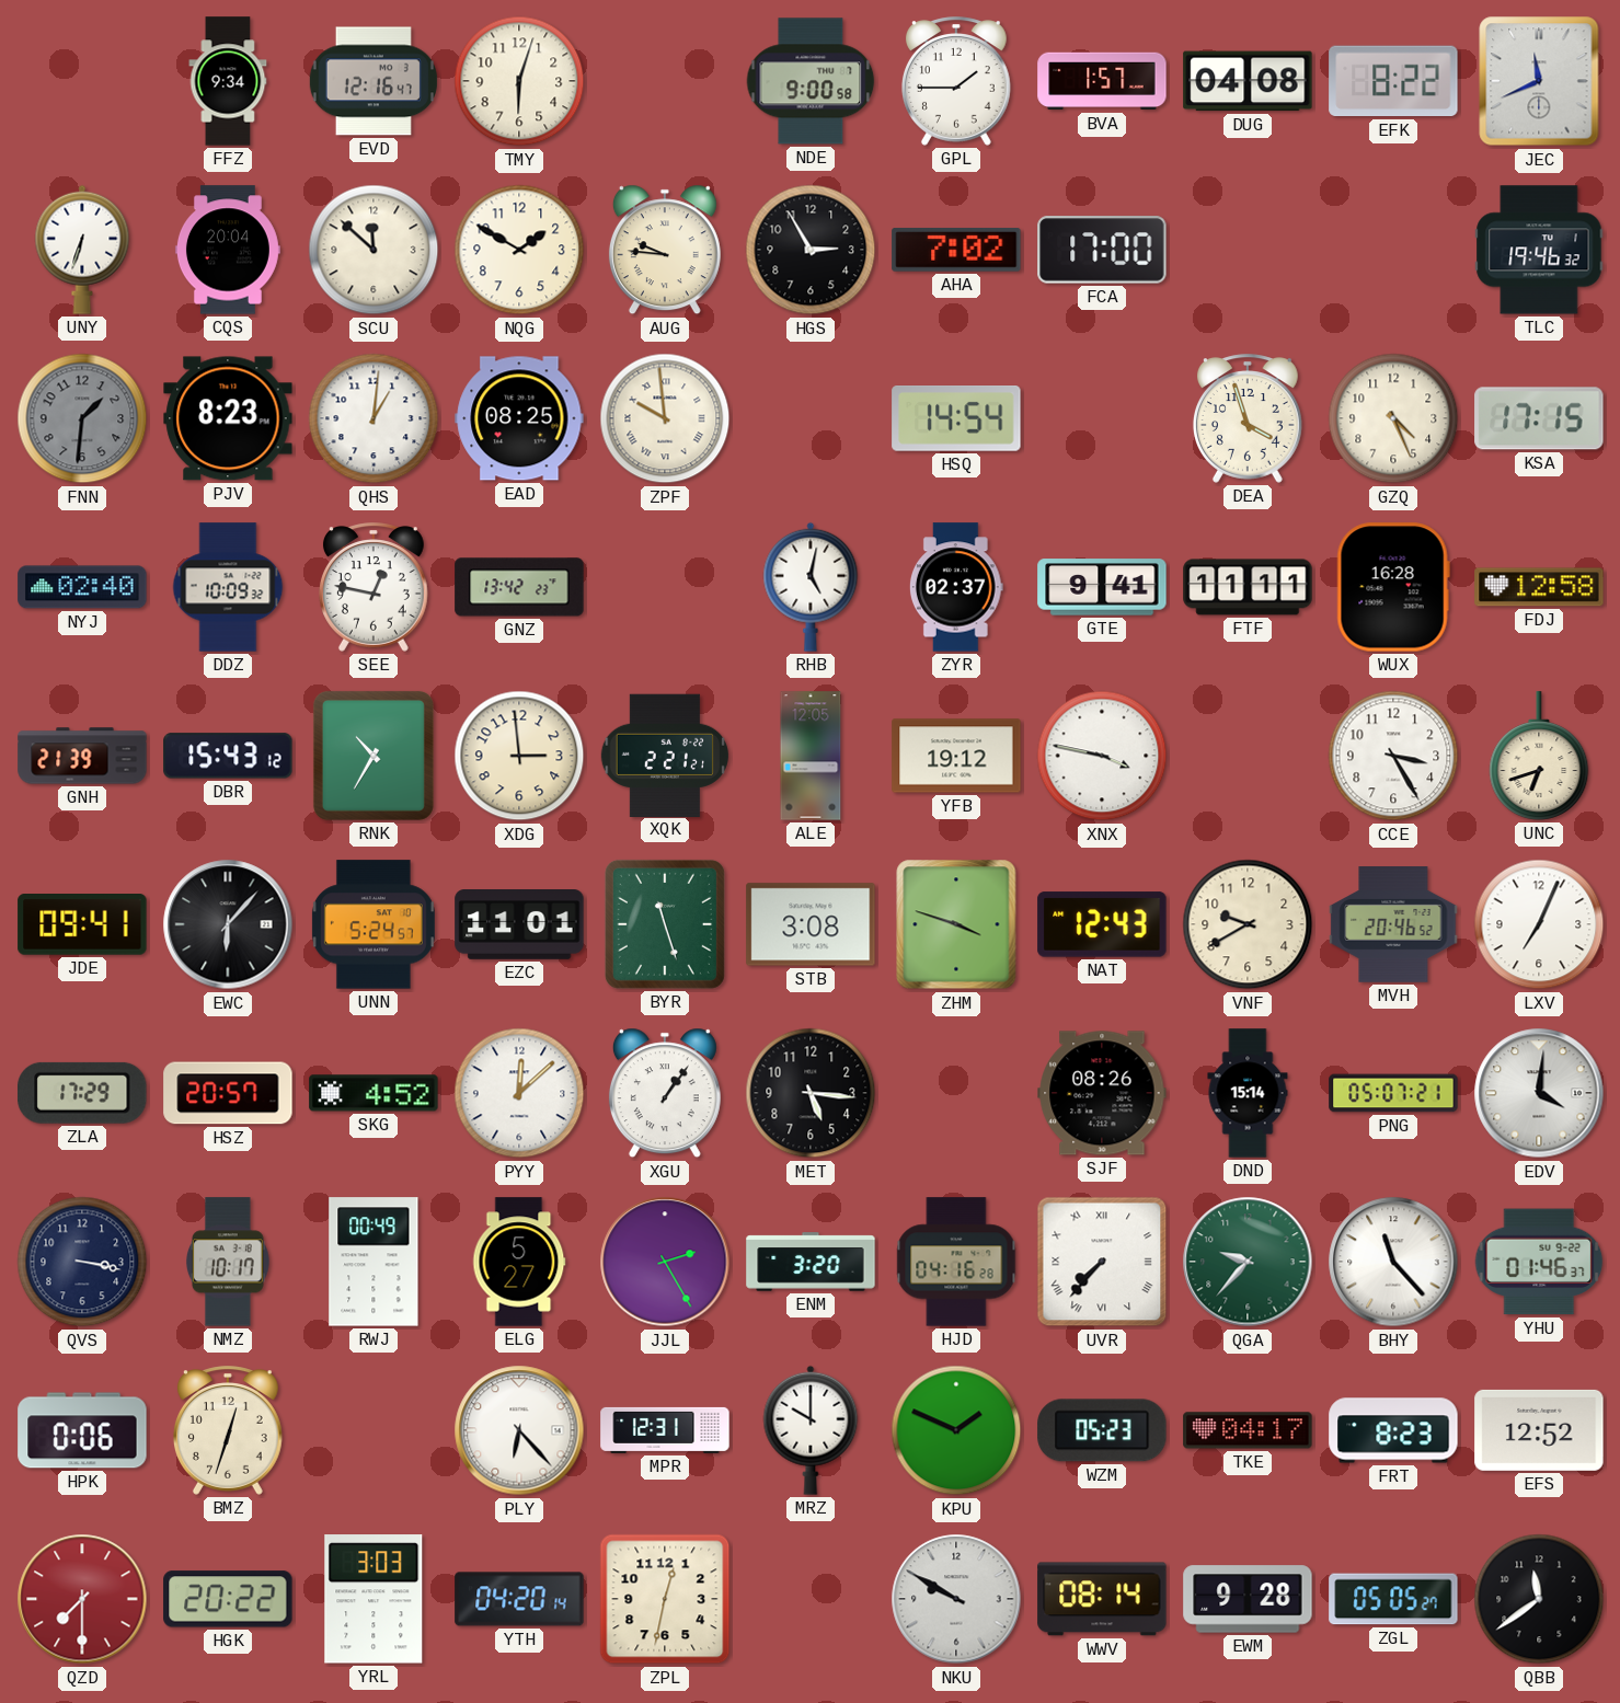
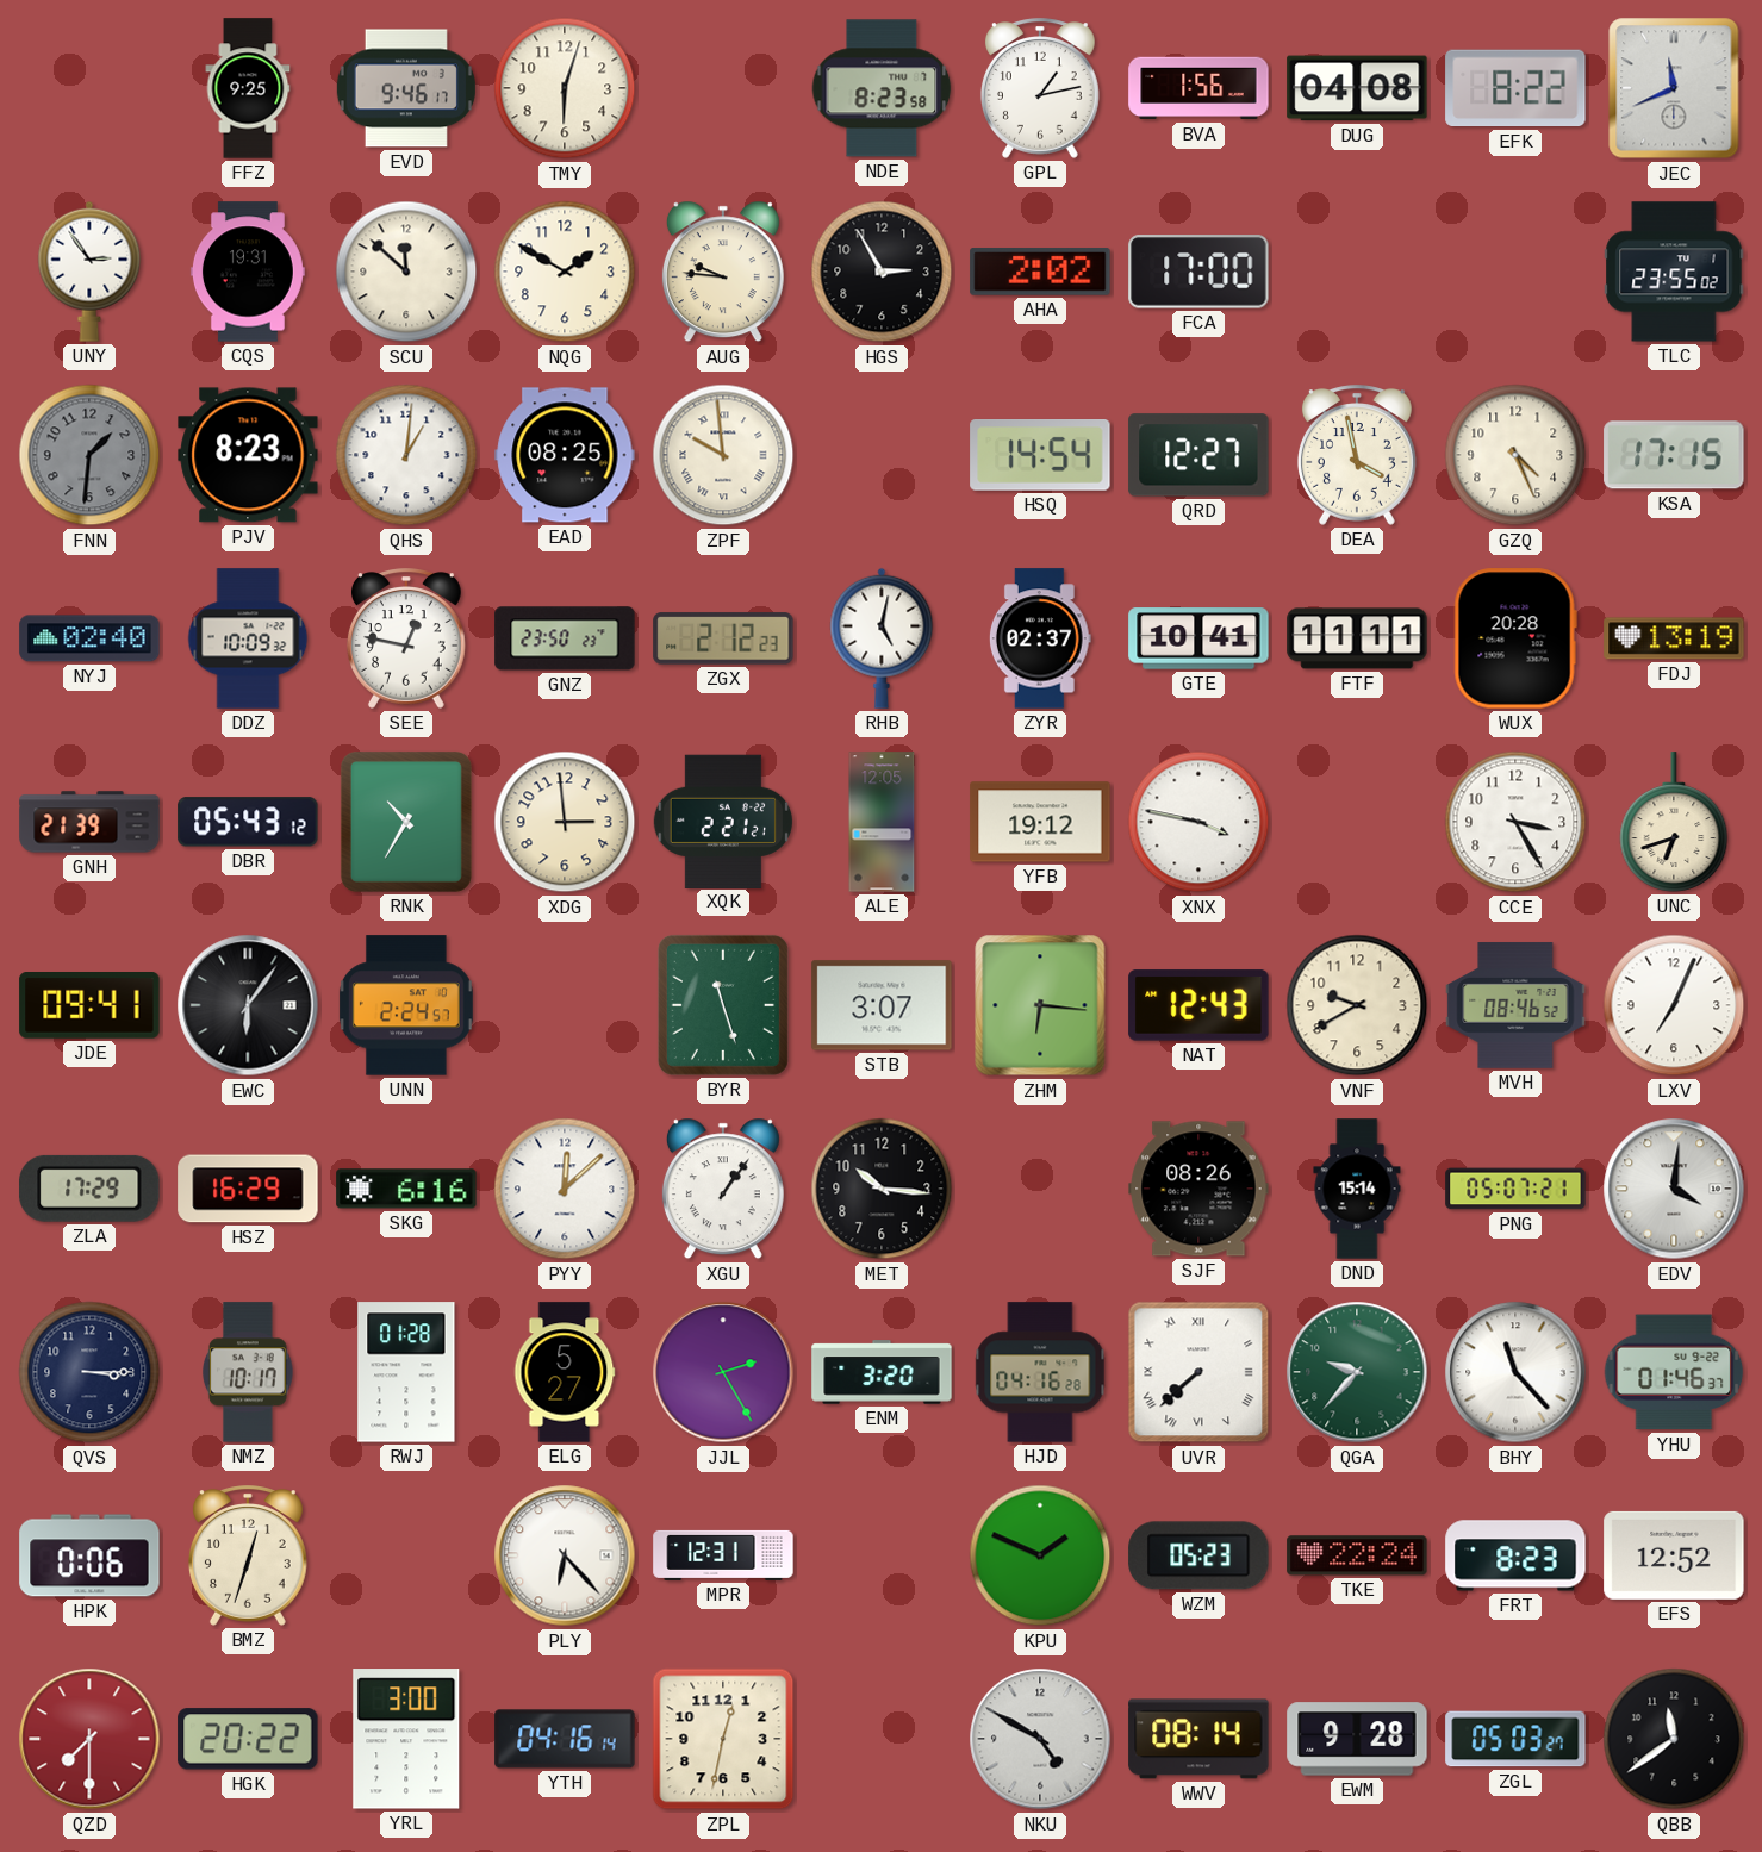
FFZ: 9:34 -> 9:25
EVD: 12:16 -> 9:46
NDE: 9:00 -> 8:23
GPL: 1:45 -> 1:13
BVA: 1:57 -> 1:56
UNY: 6:33 -> 2:54
CQS: 20:04 -> 19:31
AHA: 7:02 -> 2:02
TLC: 19:46 -> 23:55
QRD: none -> 12:27
DEA: 3:57 -> 3:58
GNZ: 13:42 -> 23:50
ZGX: none -> 2:12
GTE: 9:41 -> 10:41
WUX: 16:28 -> 20:28
FDJ: 12:58 -> 13:19
DBR: 15:43 -> 05:43
EWC: 6:07 -> 6:06
UNN: 5:24 -> 2:24
EZC: 11:01 -> none
STB: 3:08 -> 3:07
ZHM: 3:48 -> 6:16
MVH: 20:46 -> 08:46
HSZ: 20:57 -> 16:29
SKG: 4:52 -> 6:16
MET: 5:16 -> 10:16
QVS: 3:17 -> 3:15
RWJ: 00:49 -> 01:28
UVR: 7:37 -> 7:38
MRZ: 10:00 -> none
TKE: 04:17 -> 22:24
YRL: 3:03 -> 3:00
YTH: 04:20 -> 04:16
NKU: 9:50 -> 4:50
ZGL: 05:05 -> 05:03
